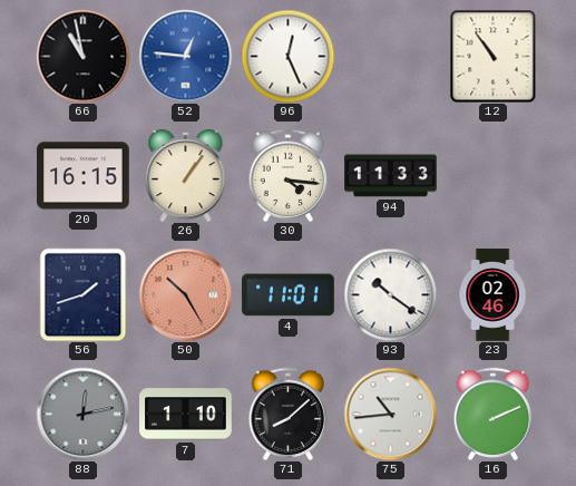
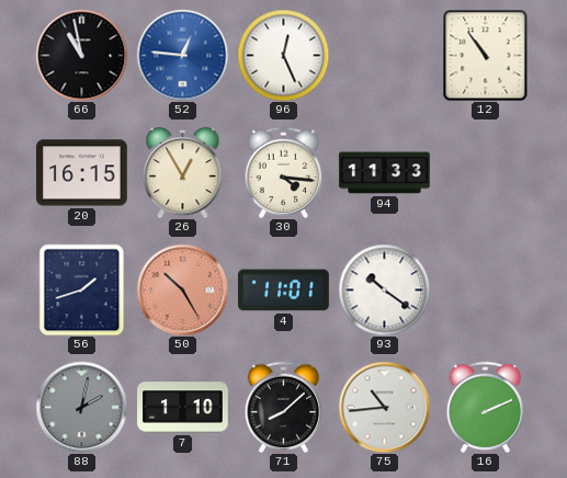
26: 1:06 -> 12:55
23: 02:46 -> none
88: 12:13 -> 2:02
